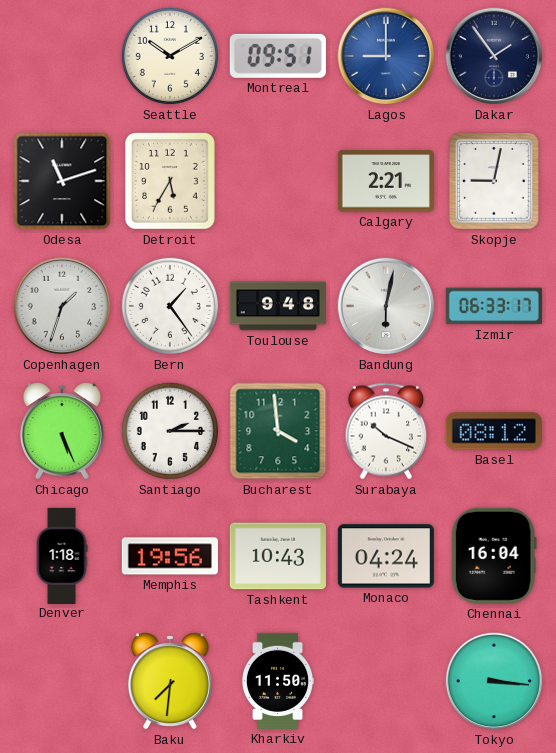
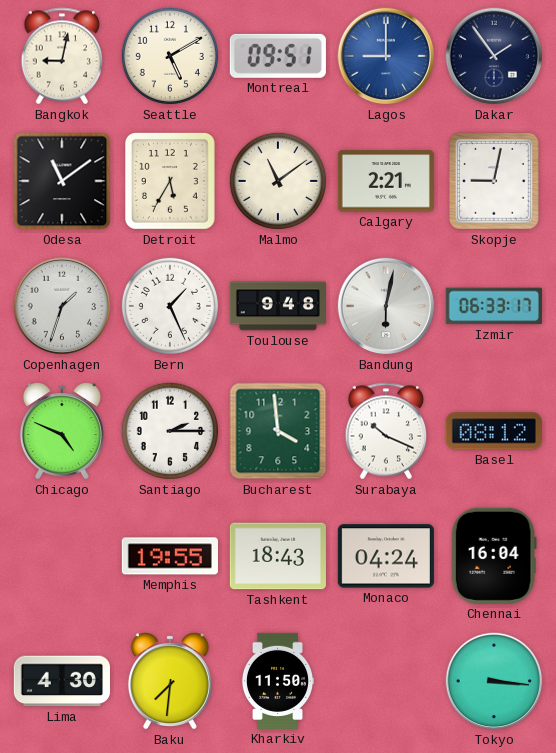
Bangkok: none -> 9:02
Seattle: 10:10 -> 5:10
Odesa: 11:12 -> 11:09
Malmo: none -> 11:09
Bern: 1:24 -> 1:26
Chicago: 5:26 -> 4:49
Denver: 1:18 -> none
Memphis: 19:56 -> 19:55
Tashkent: 10:43 -> 18:43
Lima: none -> 4:30
